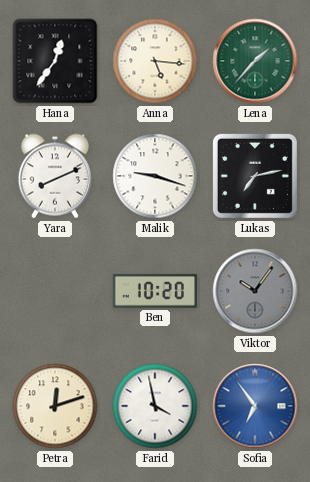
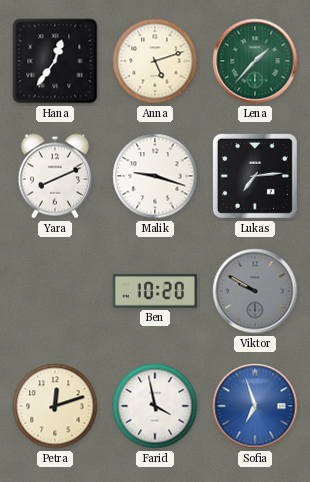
Anna: 5:16 -> 5:12
Lukas: 7:13 -> 7:14
Viktor: 10:06 -> 9:50
Sofia: 6:54 -> 6:57
